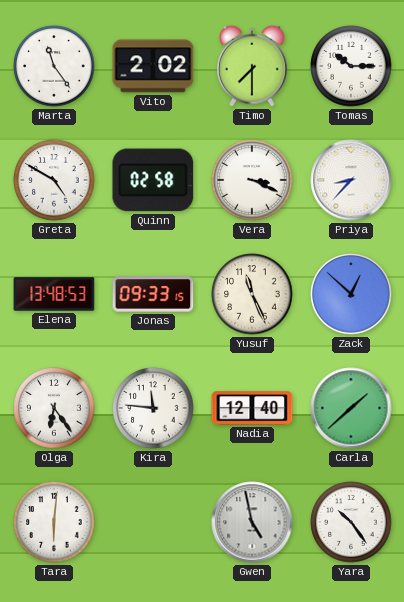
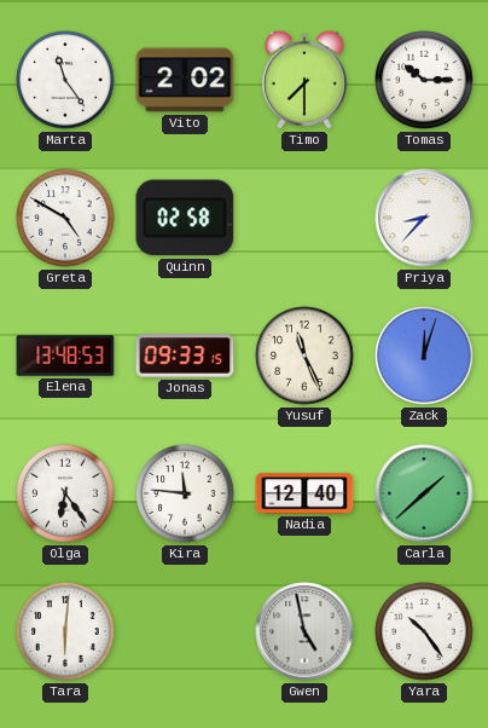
Vera: 3:19 -> none
Zack: 12:52 -> 12:03
